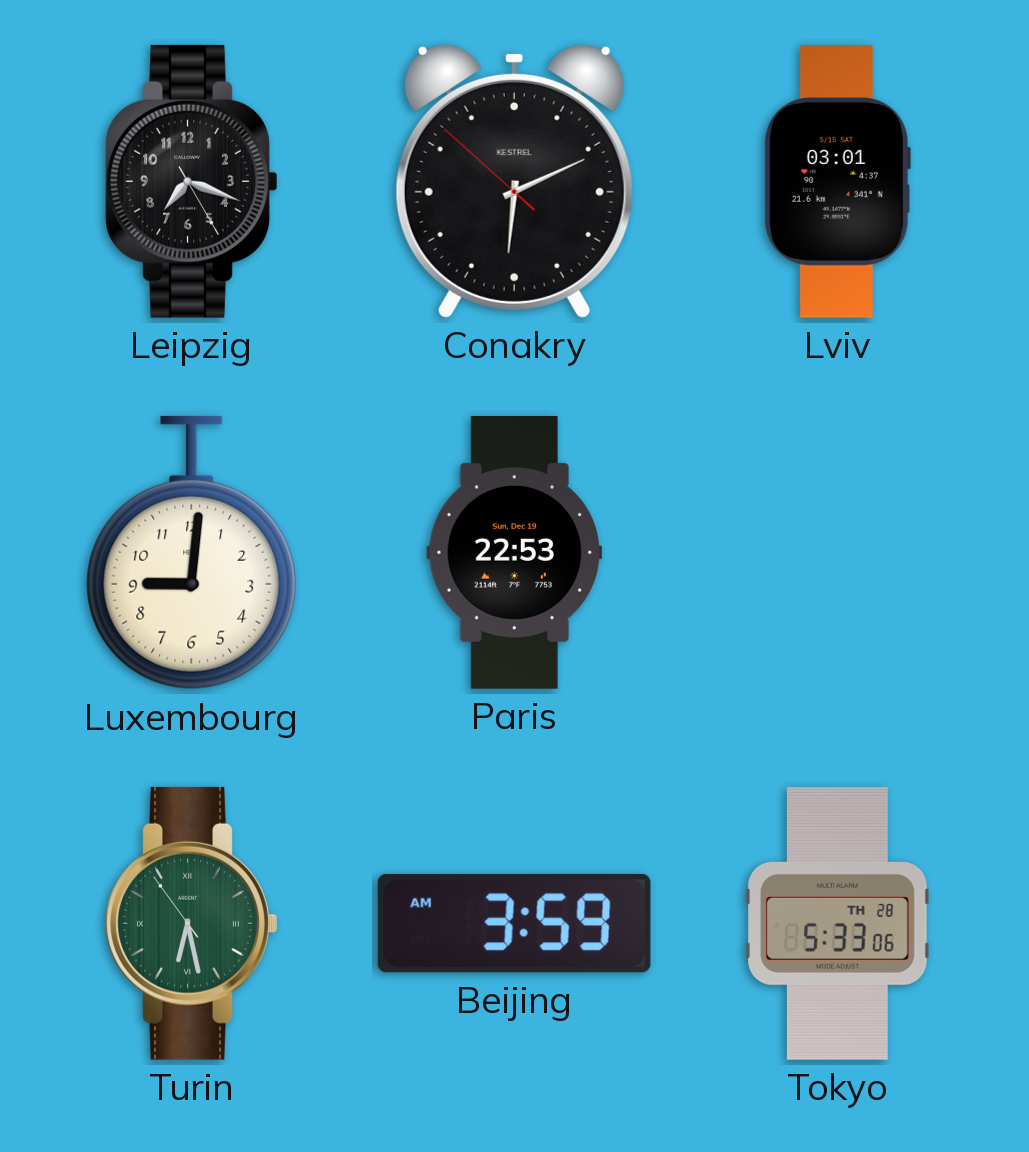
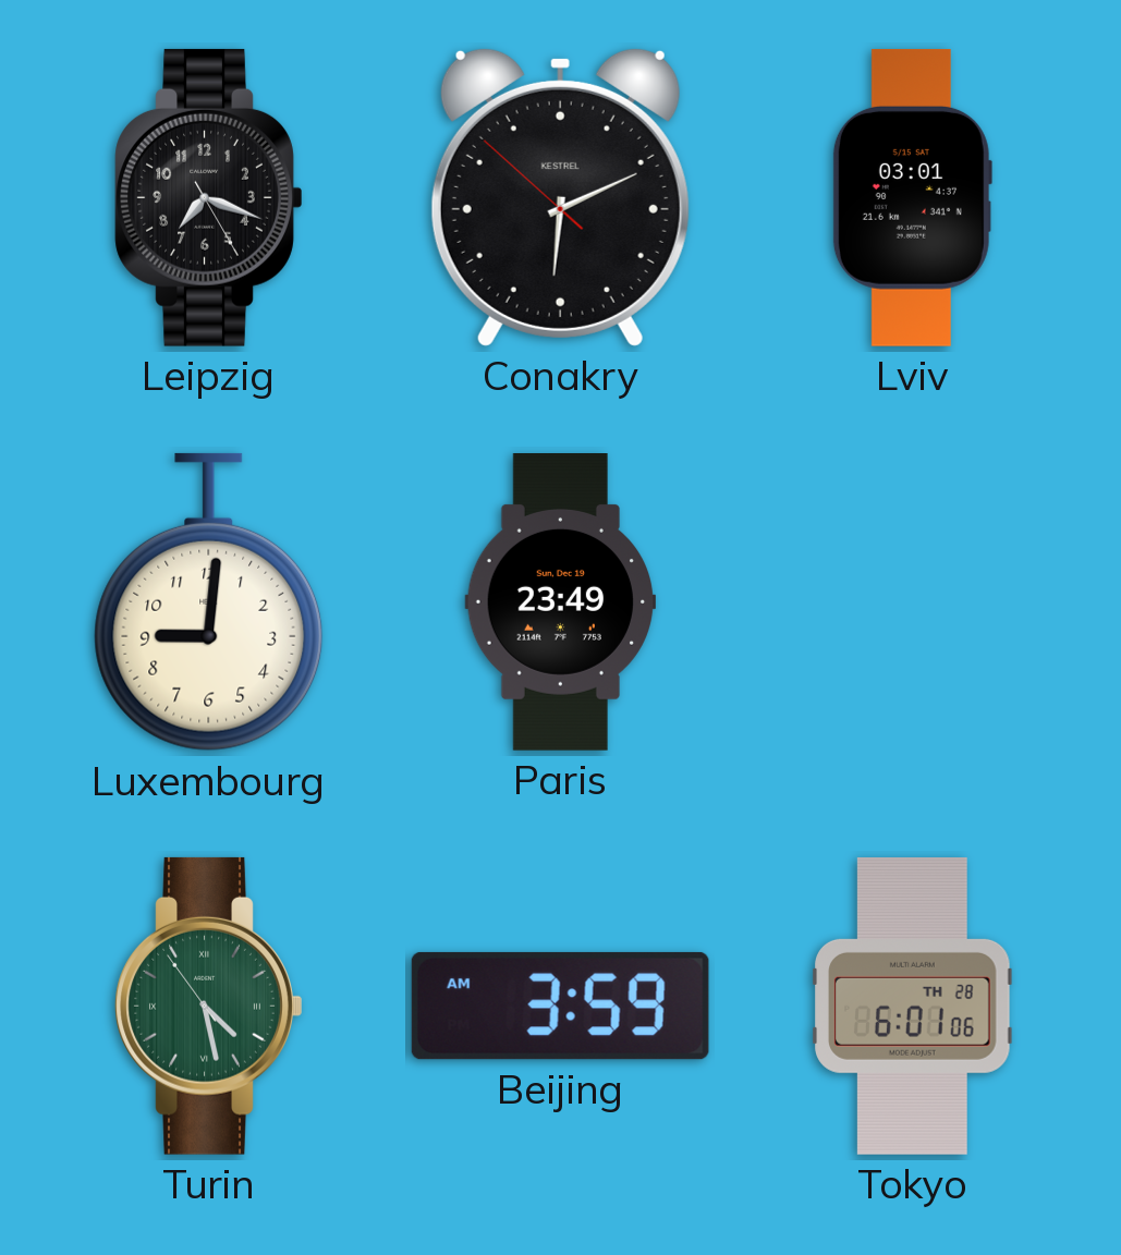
Paris: 22:53 -> 23:49
Turin: 6:27 -> 4:27
Tokyo: 5:33 -> 6:01
